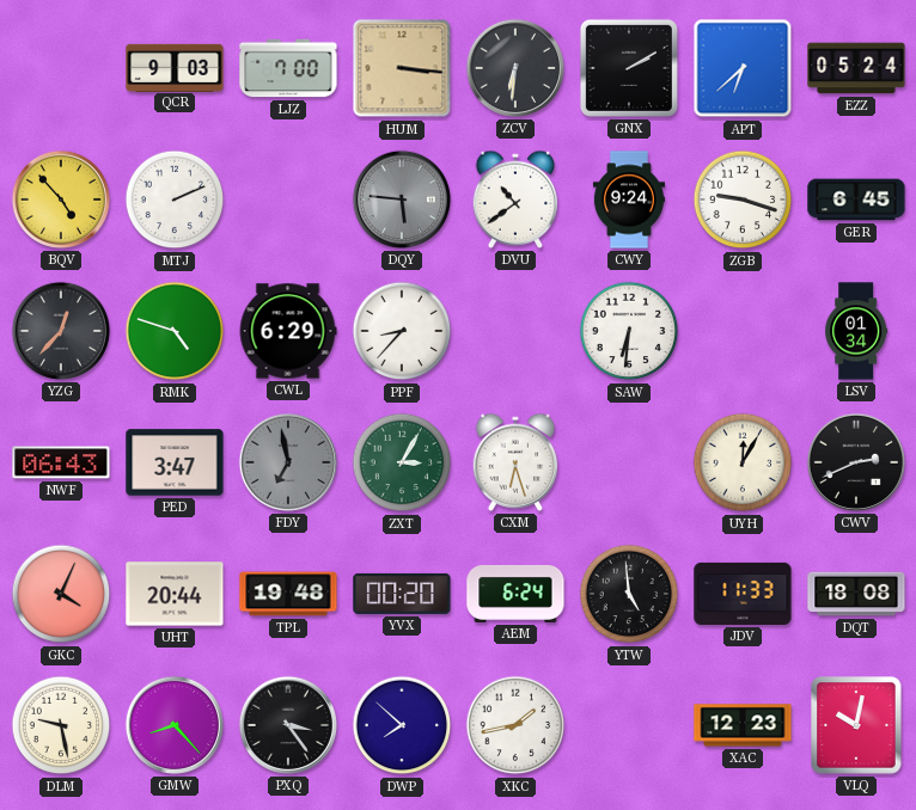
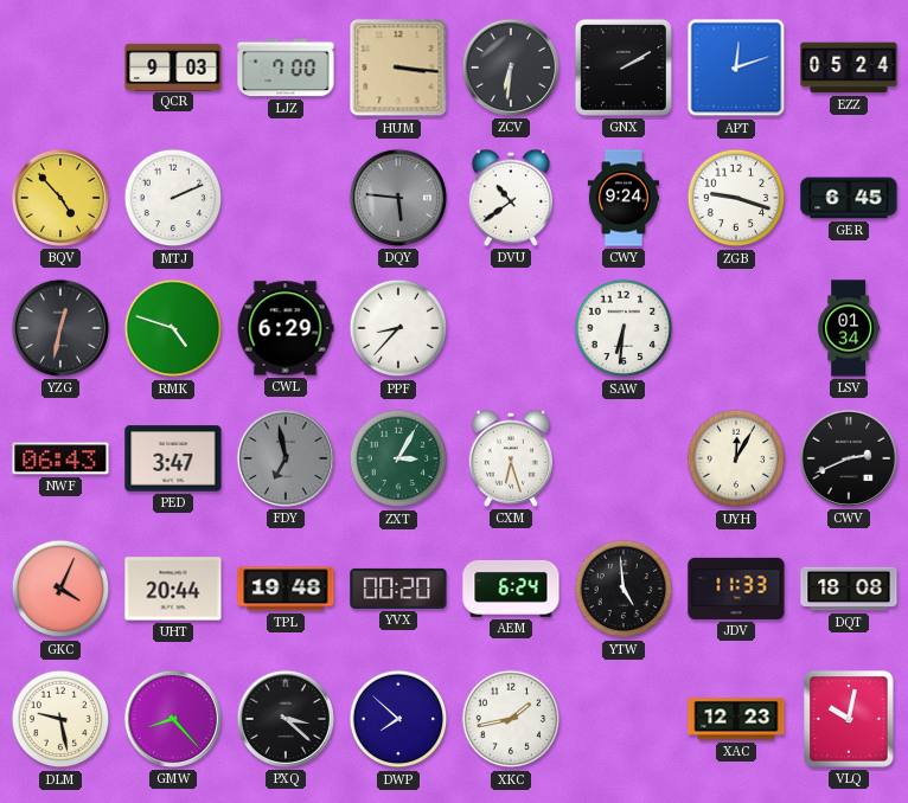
APT: 6:38 -> 12:12
YZG: 12:37 -> 12:32
PXQ: 3:24 -> 3:22
